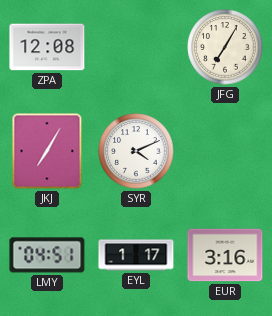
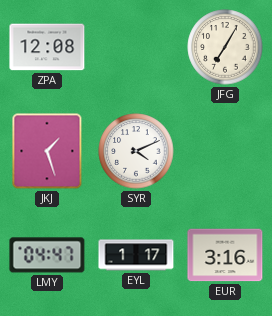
JKJ: 7:05 -> 1:27
LMY: 04:51 -> 04:47
